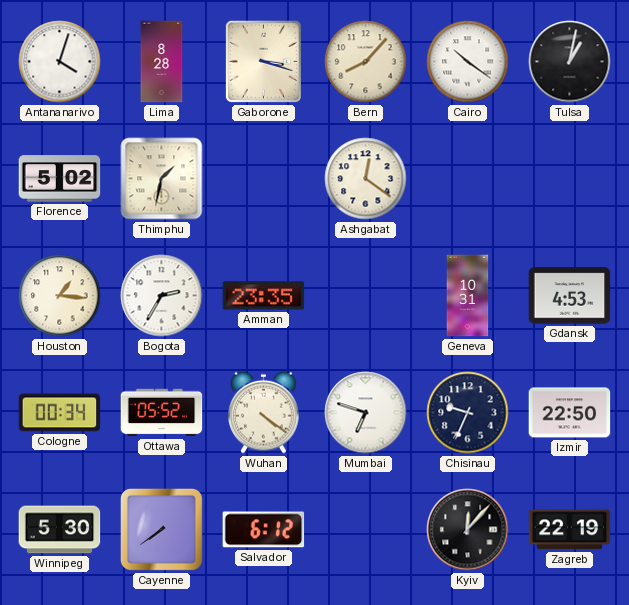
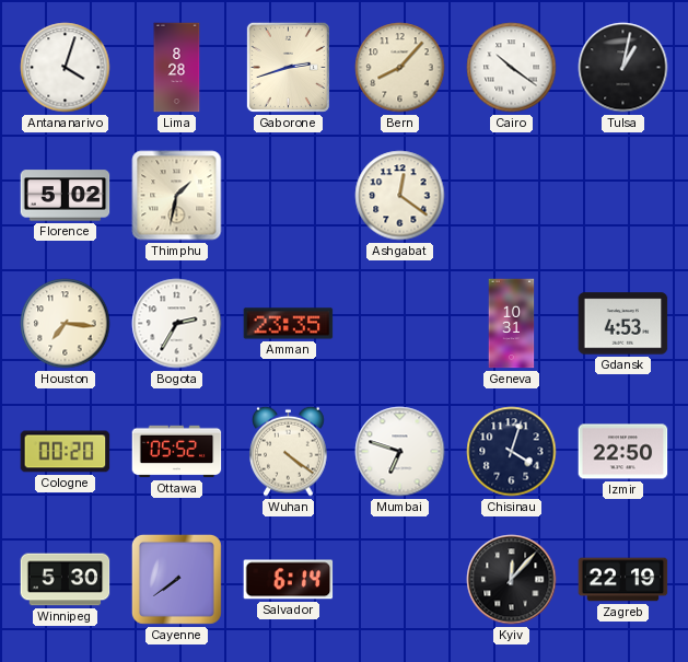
Gaborone: 3:18 -> 2:42
Houston: 1:16 -> 7:16
Cologne: 00:34 -> 00:20
Chisinau: 9:34 -> 4:03
Salvador: 6:12 -> 6:14
